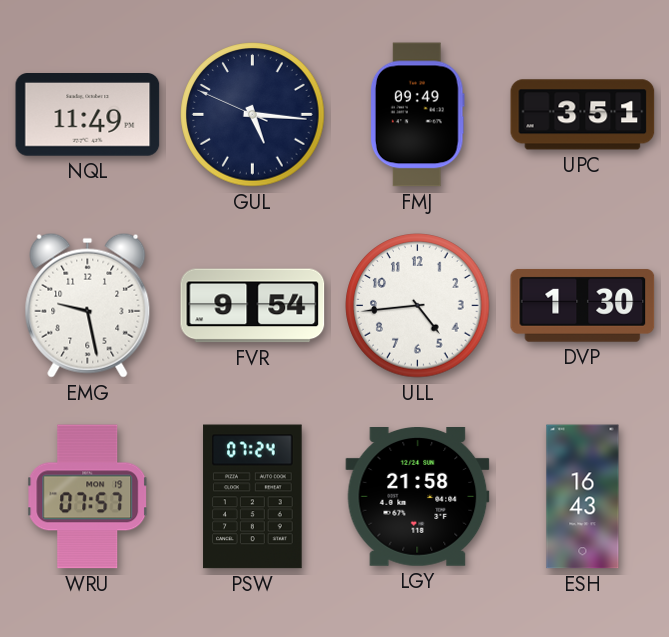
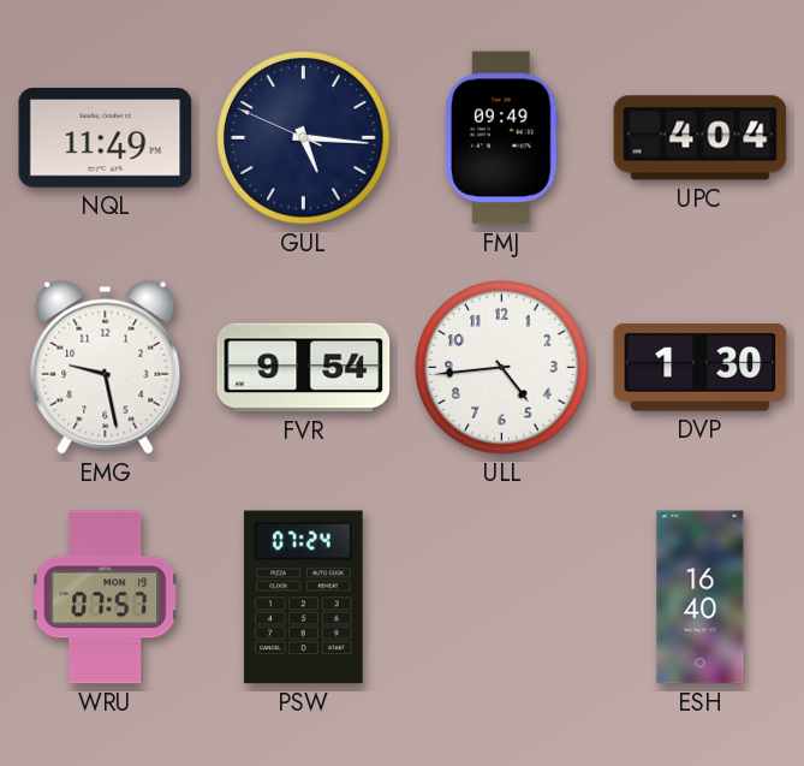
UPC: 3:51 -> 4:04
LGY: 21:58 -> none
ESH: 16:43 -> 16:40
